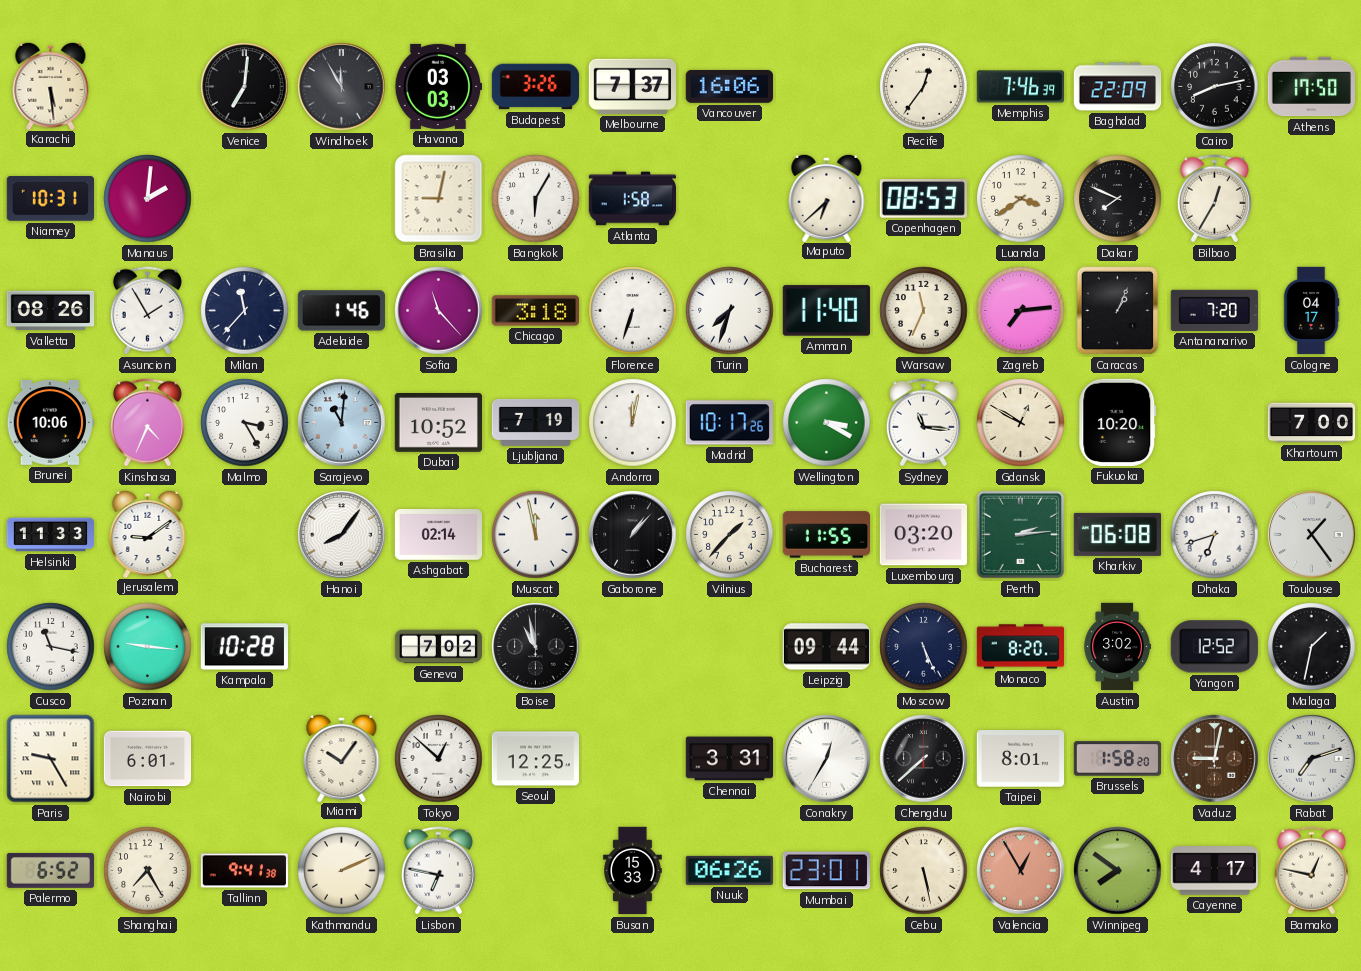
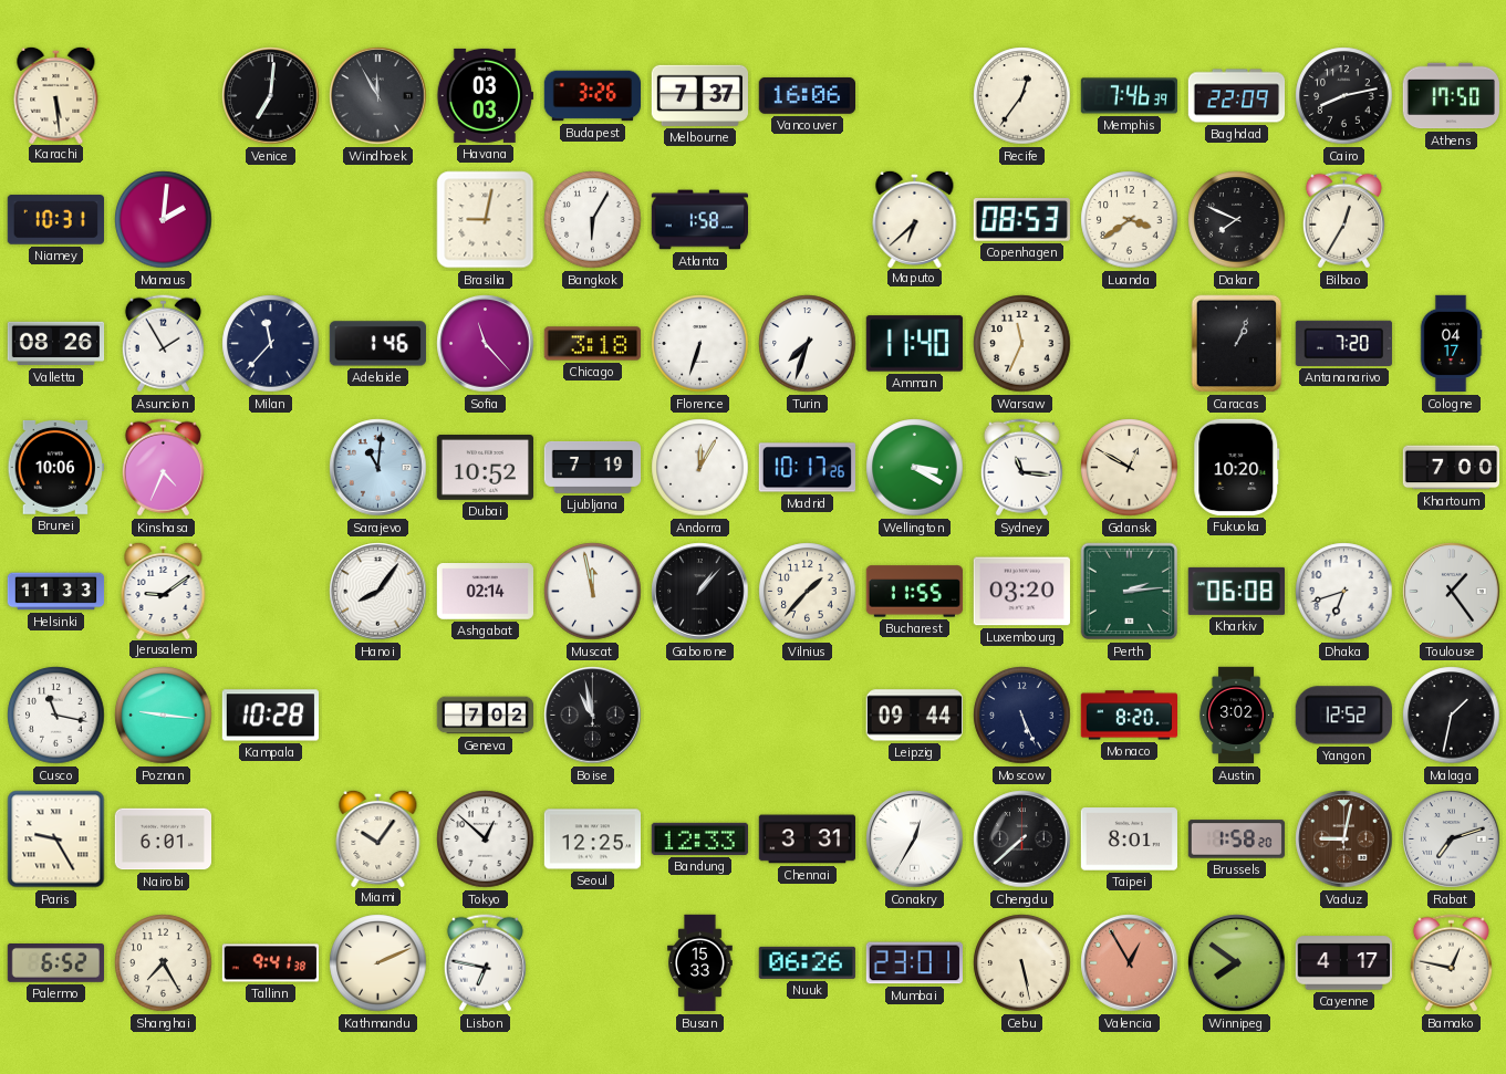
Zagreb: 7:14 -> none
Malmo: 3:25 -> none
Andorra: 12:02 -> 12:05
Bandung: none -> 12:33
